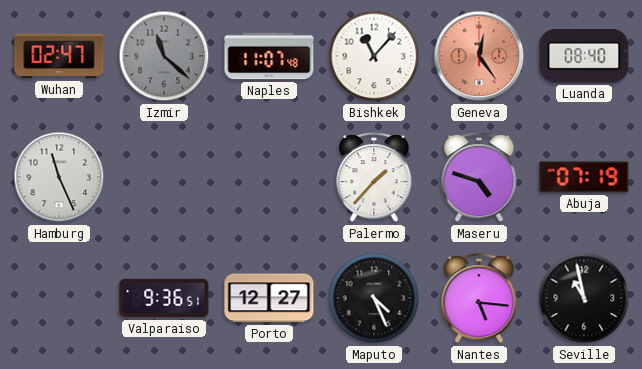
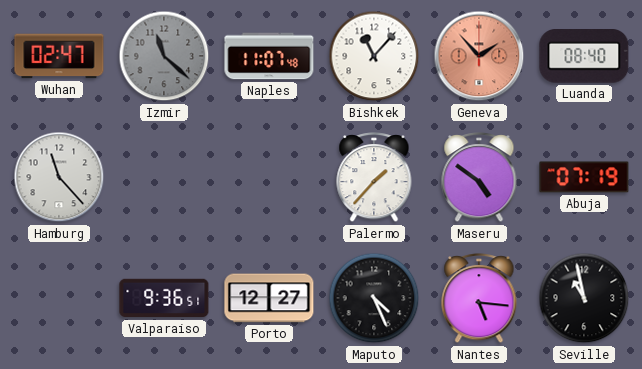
Geneva: 12:24 -> 1:53
Hamburg: 11:26 -> 11:23
Maseru: 4:48 -> 4:51
